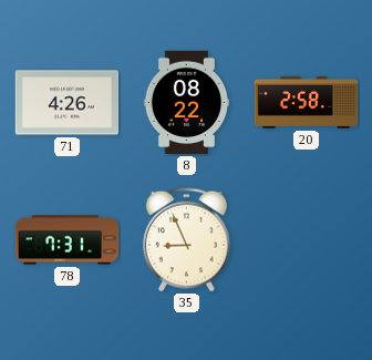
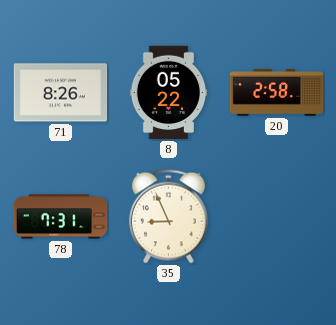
71: 4:26 -> 8:26
8: 08:22 -> 05:22
